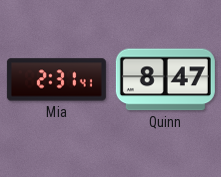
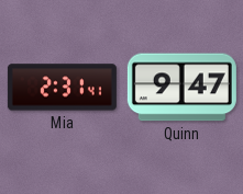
Quinn: 8:47 -> 9:47
